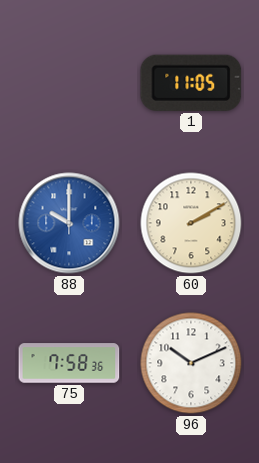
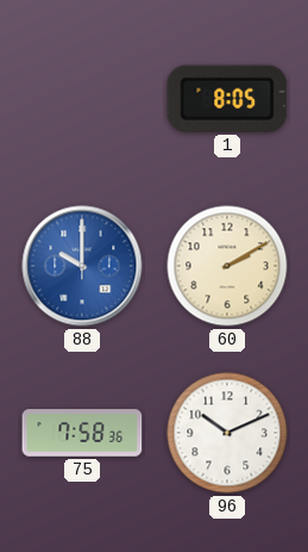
1: 11:05 -> 8:05
